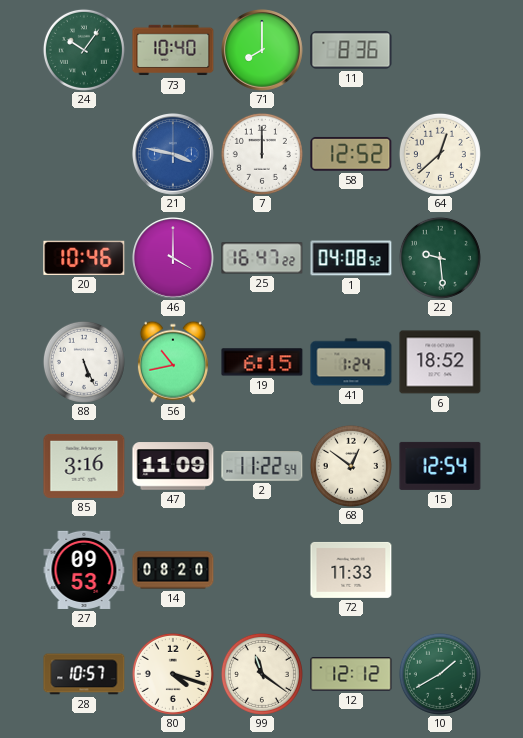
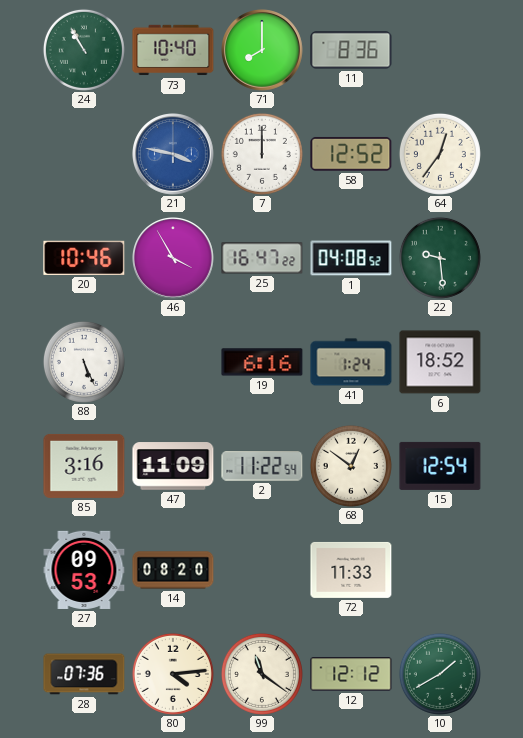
24: 10:06 -> 10:55
64: 12:38 -> 12:36
46: 4:00 -> 3:55
56: 10:43 -> none
19: 6:15 -> 6:16
28: 10:57 -> 07:36
80: 4:18 -> 4:14
